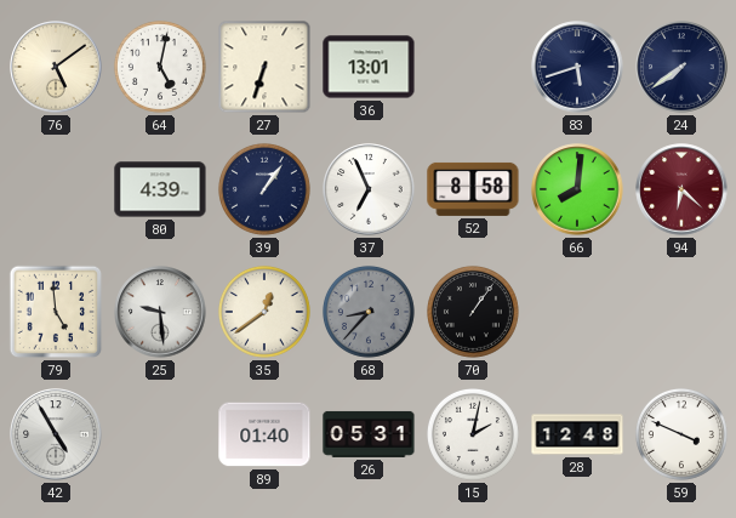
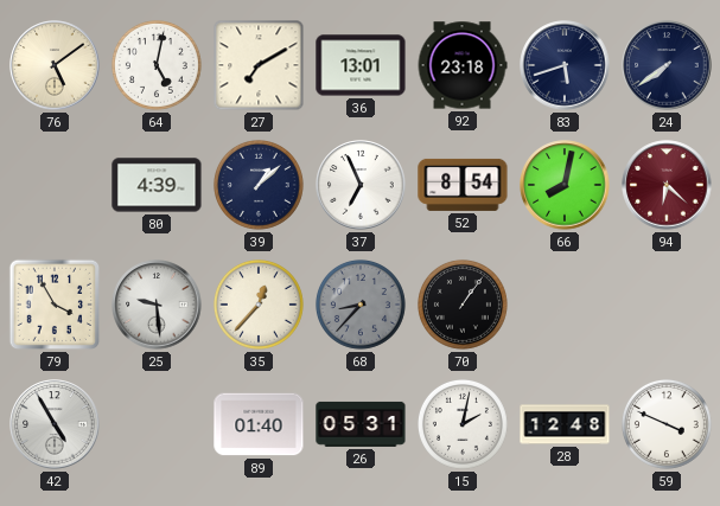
27: 6:33 -> 7:10
92: none -> 23:18
39: 1:06 -> 1:08
52: 8:58 -> 8:54
66: 8:01 -> 8:02
79: 4:59 -> 3:55
35: 12:39 -> 12:37
